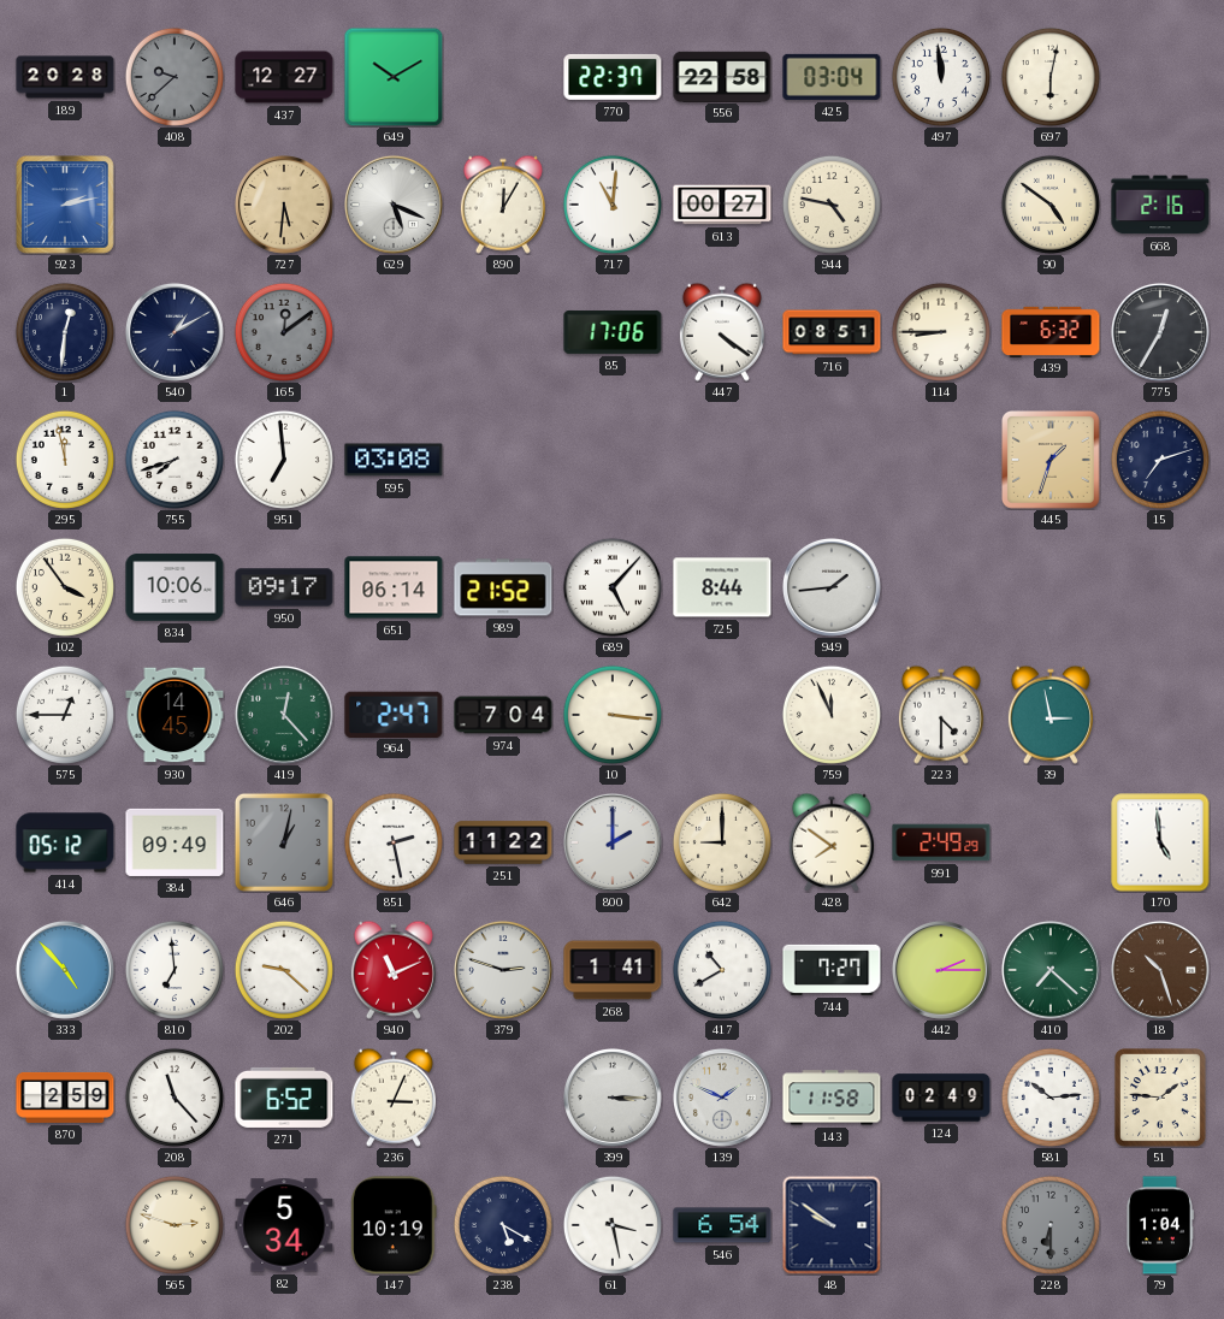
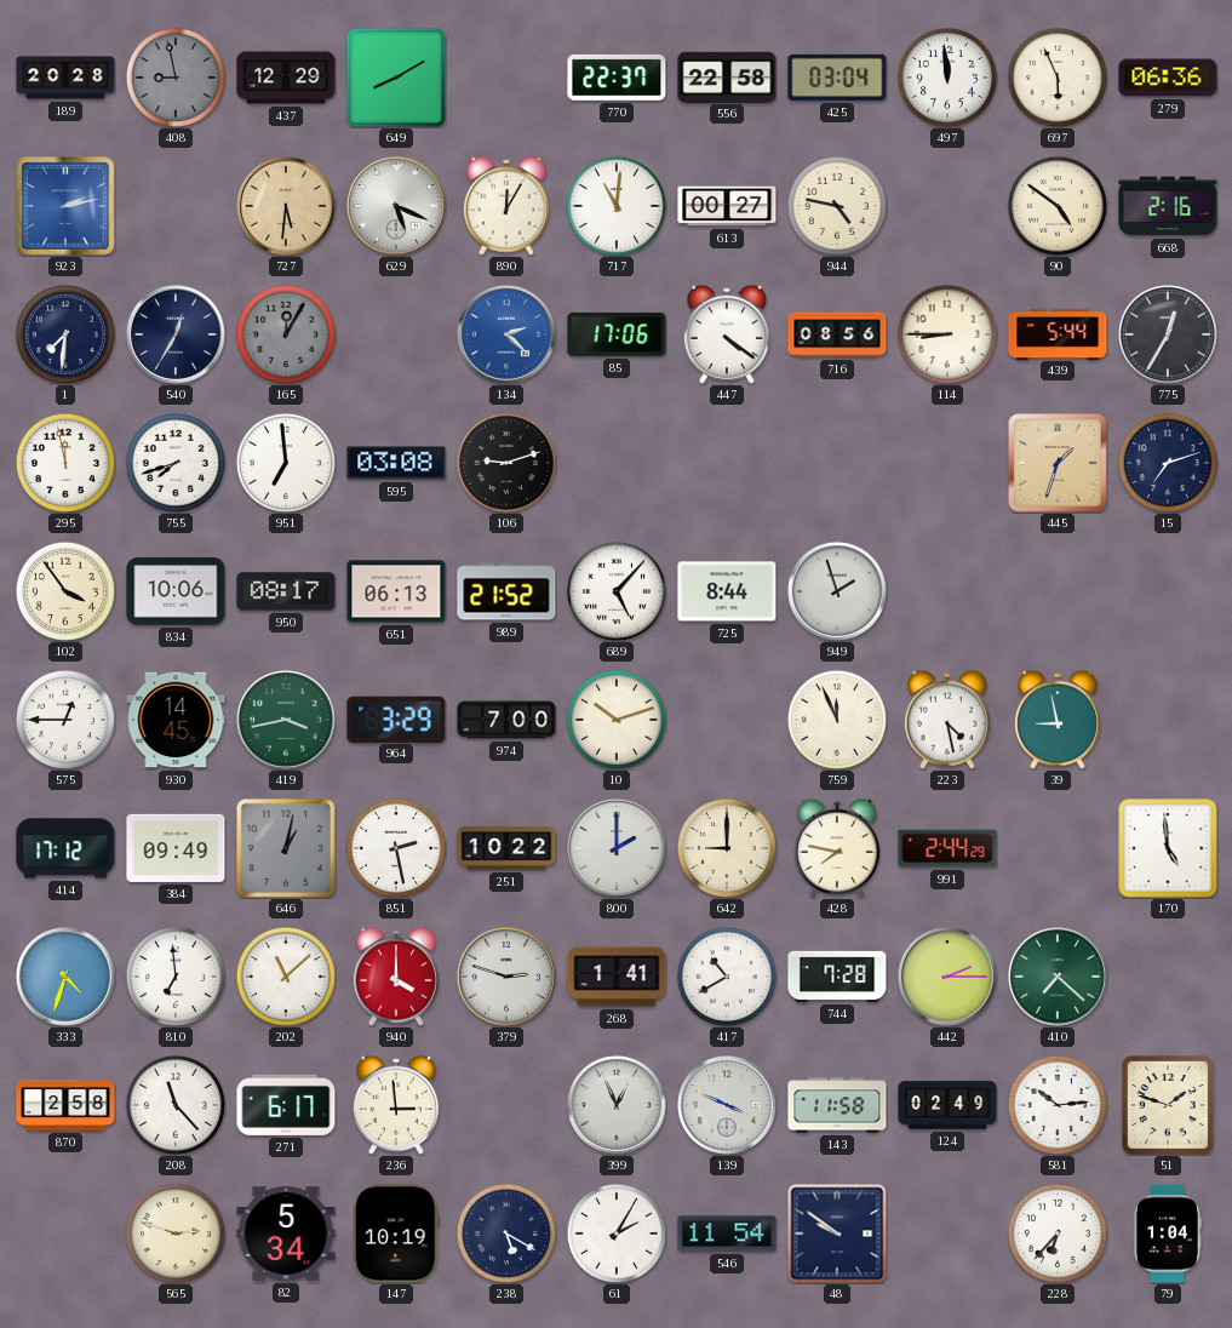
408: 9:38 -> 8:58
437: 12:27 -> 12:29
649: 10:10 -> 8:10
697: 6:02 -> 5:56
279: none -> 06:36
1: 12:31 -> 7:31
540: 1:10 -> 12:35
165: 12:09 -> 12:05
134: none -> 2:22
716: 08:51 -> 08:56
439: 6:32 -> 5:44
106: none -> 9:12
950: 09:17 -> 08:17
651: 06:14 -> 06:13
949: 1:44 -> 1:57
419: 12:23 -> 3:43
964: 2:47 -> 3:29
974: 7:04 -> 7:00
10: 3:16 -> 10:12
223: 4:30 -> 4:28
39: 2:58 -> 8:58
414: 05:12 -> 17:12
251: 11:22 -> 10:22
428: 7:51 -> 7:47
991: 2:49 -> 2:44
333: 4:53 -> 4:33
202: 9:22 -> 11:08
940: 11:11 -> 4:00
744: 7:27 -> 7:28
18: 10:27 -> none
870: 2:59 -> 2:58
271: 6:52 -> 6:17
236: 3:04 -> 2:59
399: 3:15 -> 12:56
139: 1:49 -> 3:49
51: 1:46 -> 1:48
61: 3:28 -> 2:05
546: 6:54 -> 11:54
228: 6:30 -> 6:37
228 dial: grey -> white
